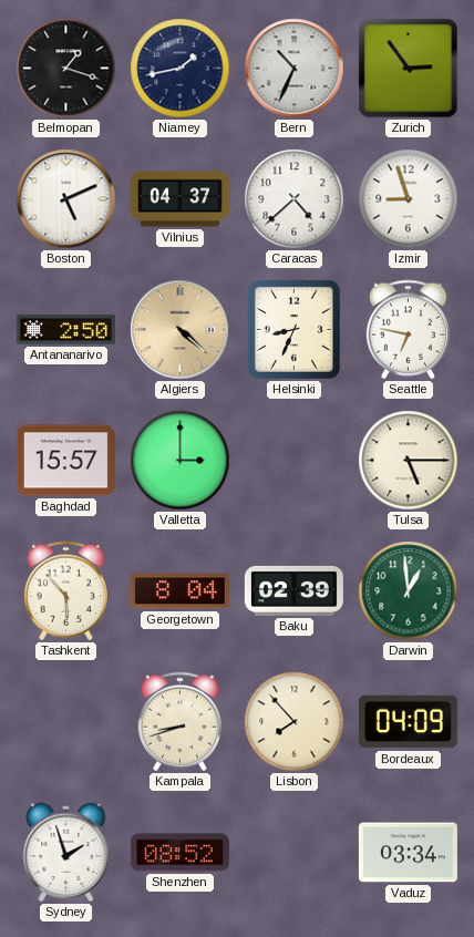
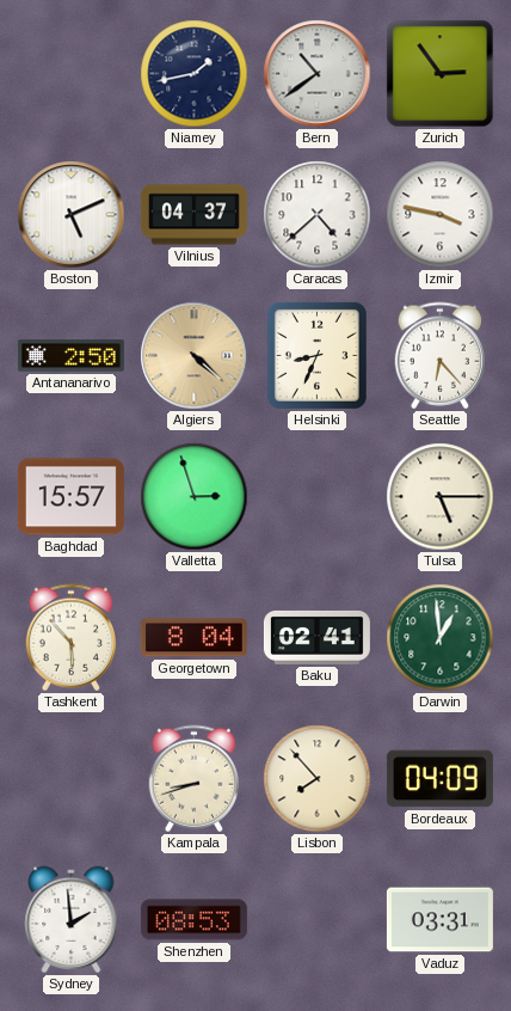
Belmopan: 1:18 -> none
Bern: 10:34 -> 10:39
Izmir: 8:57 -> 3:47
Seattle: 6:47 -> 6:23
Valletta: 3:00 -> 2:57
Baku: 02:39 -> 02:41
Sydney: 1:57 -> 1:59
Shenzhen: 08:52 -> 08:53
Vaduz: 03:34 -> 03:31
